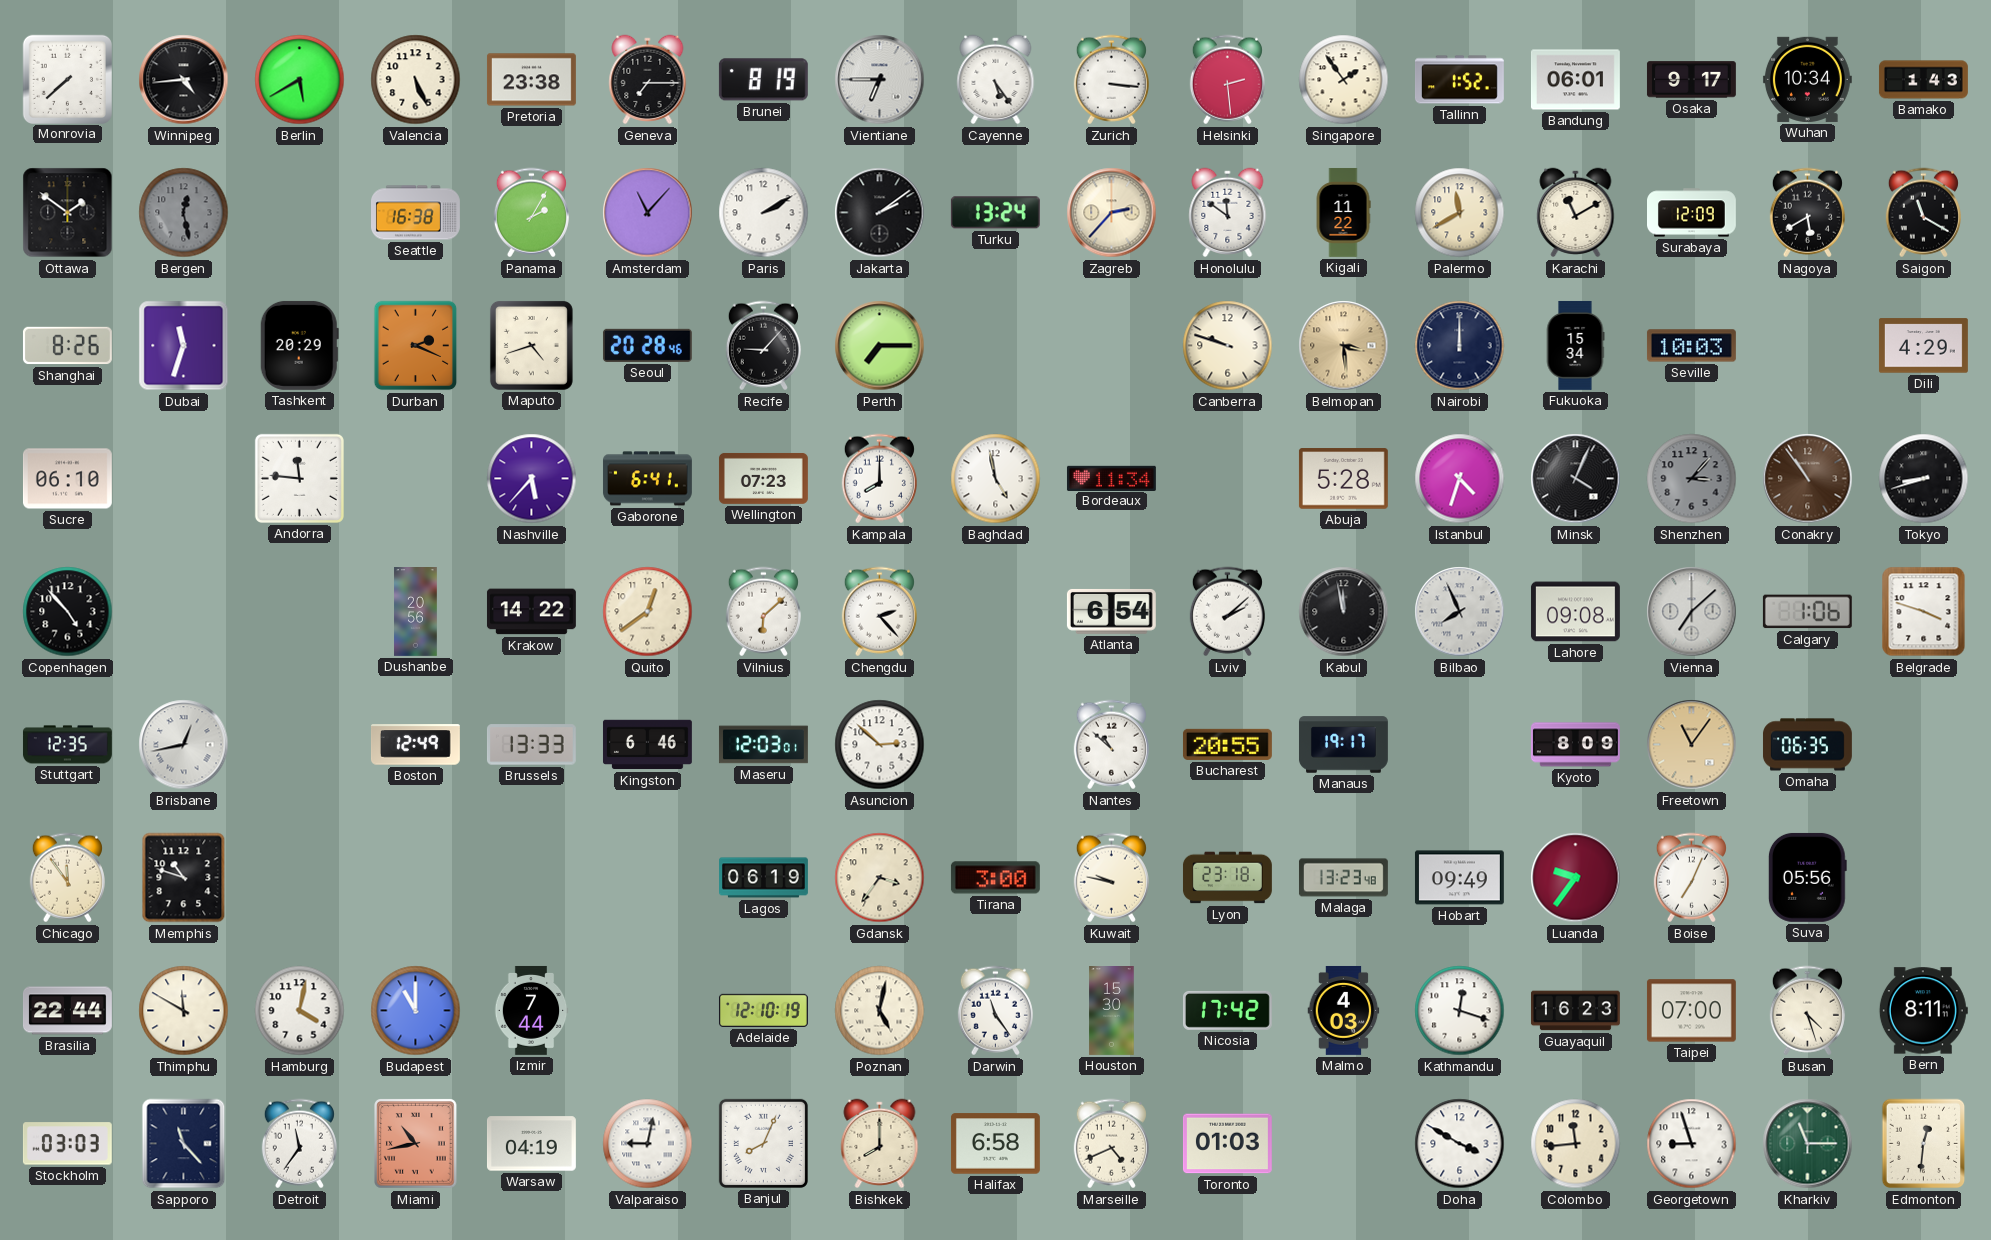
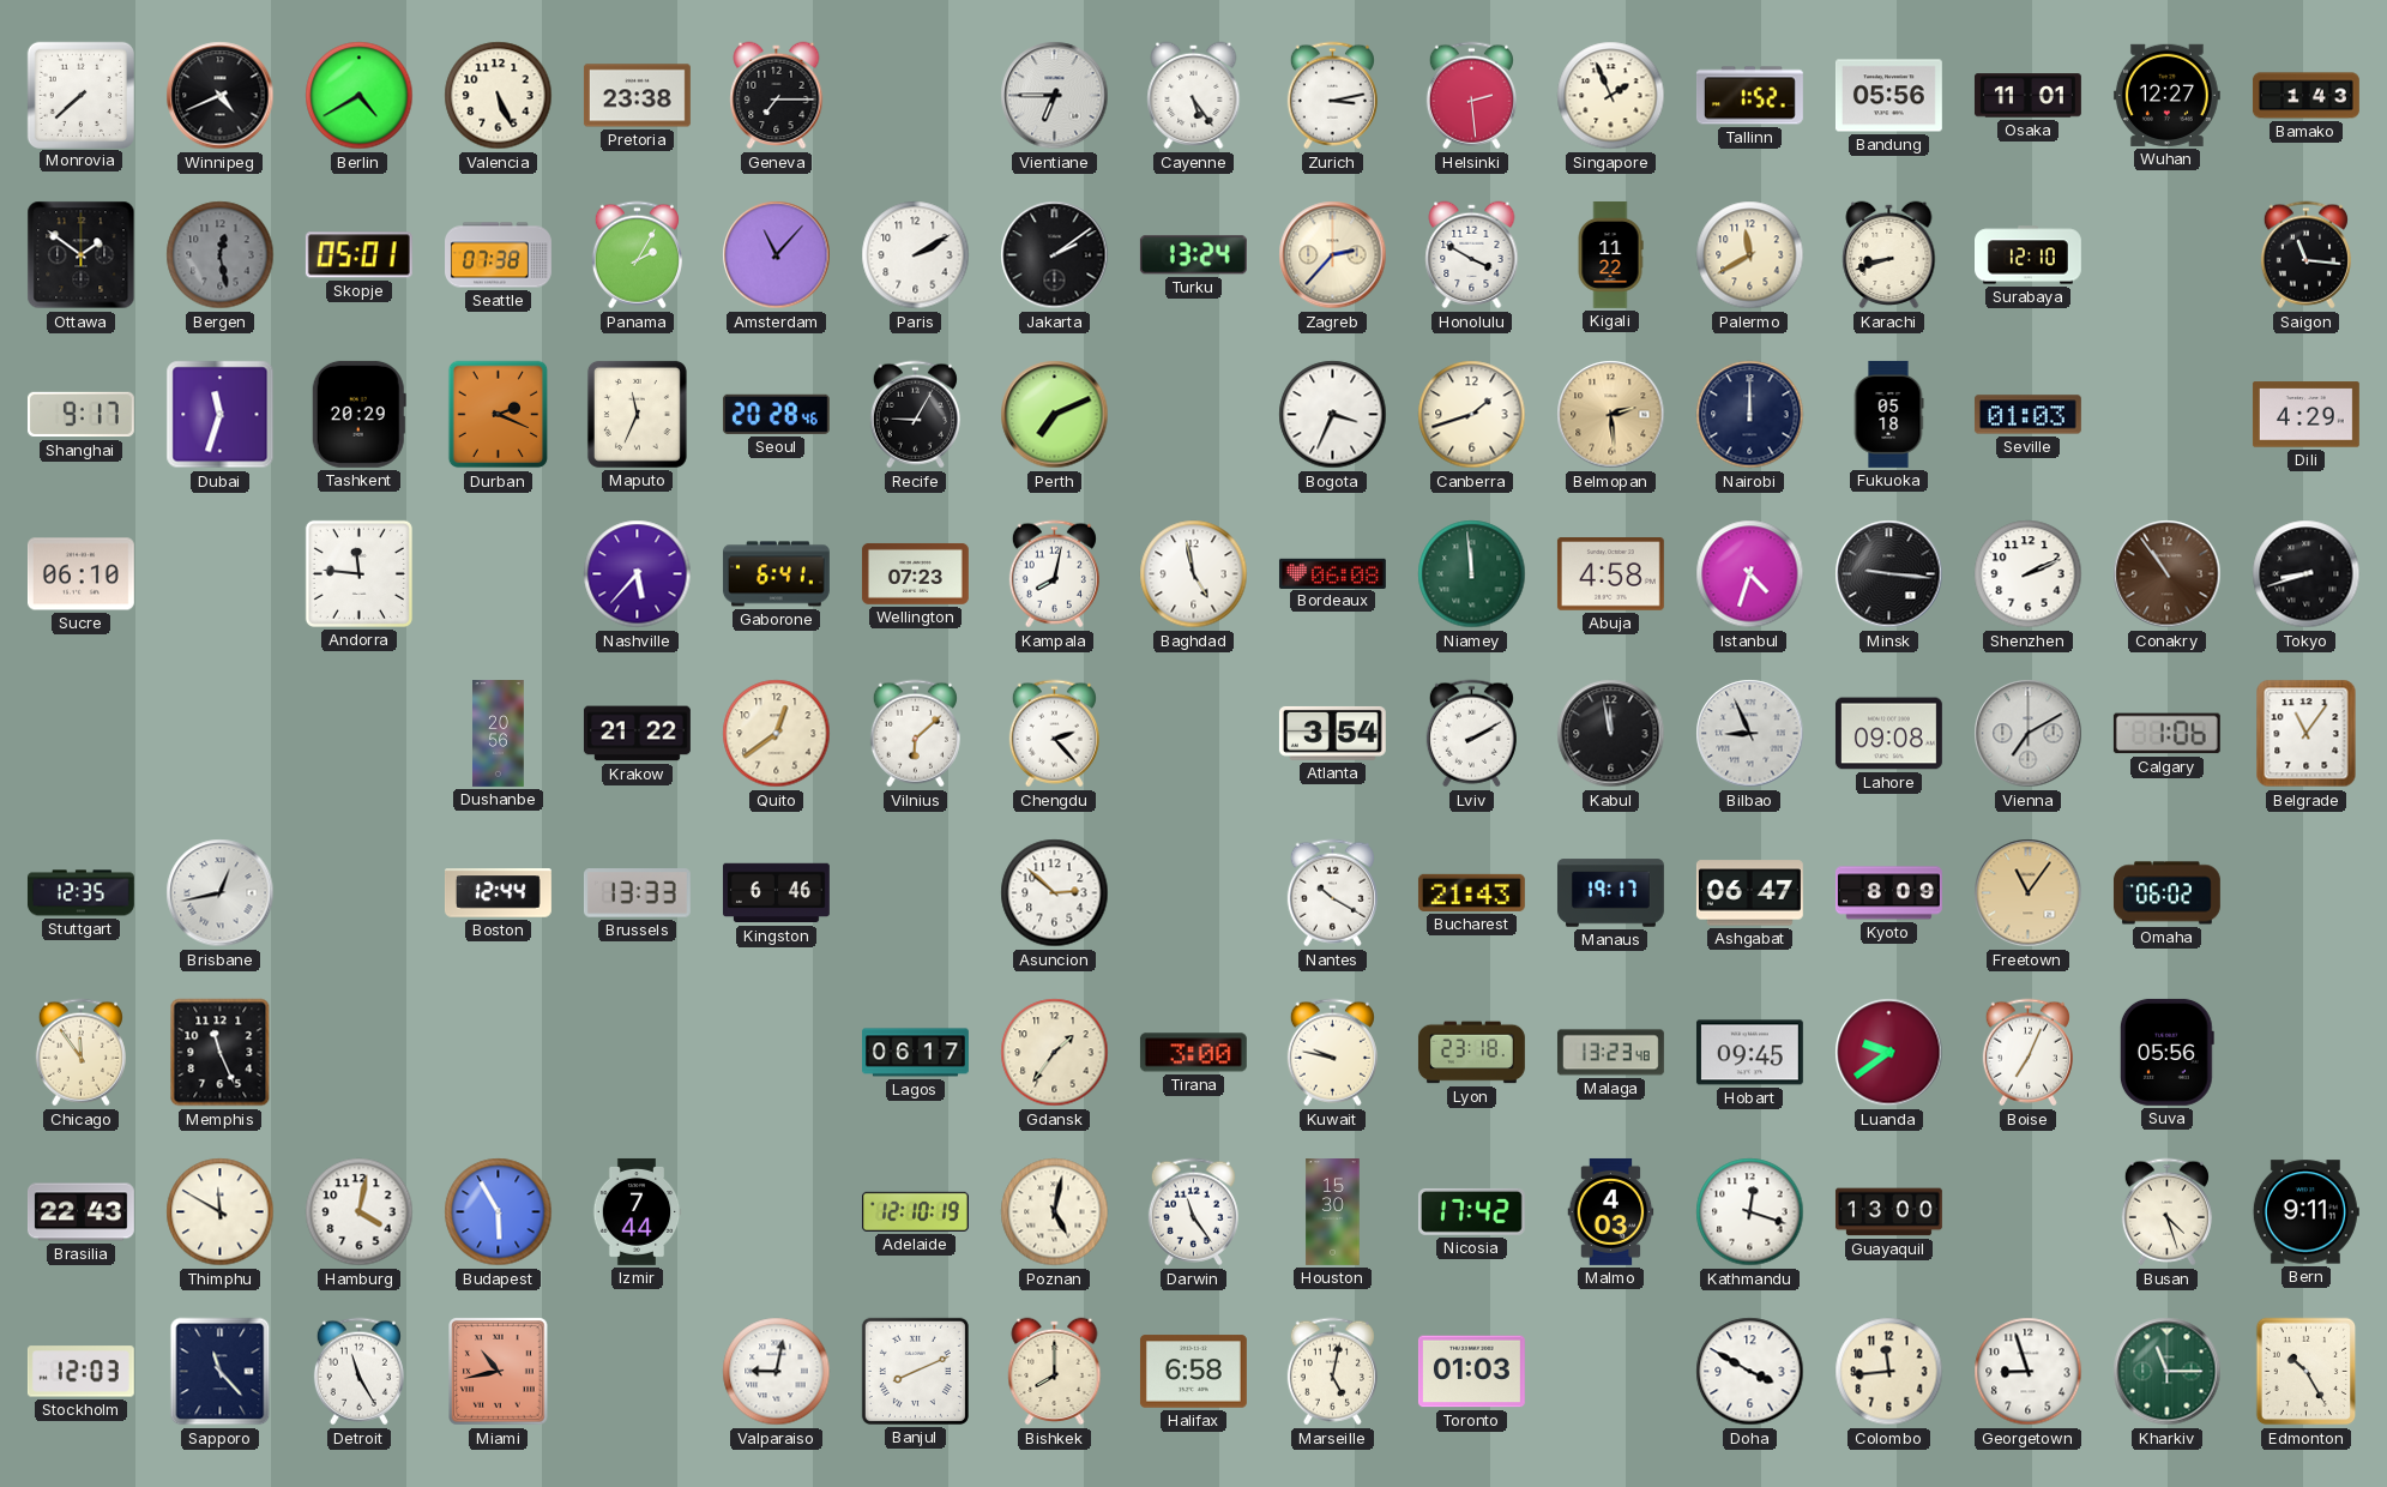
Winnipeg: 4:44 -> 4:41
Berlin: 5:40 -> 4:40
Brunei: 8:19 -> none
Zurich: 3:16 -> 3:13
Singapore: 1:54 -> 1:56
Bandung: 06:01 -> 05:56
Osaka: 9:17 -> 11:01
Wuhan: 10:34 -> 12:27
Skopje: none -> 05:01
Seattle: 16:38 -> 07:38
Honolulu: 11:51 -> 3:50
Karachi: 11:10 -> 8:42
Surabaya: 12:09 -> 12:10
Nagoya: 5:40 -> none
Saigon: 11:20 -> 11:16
Shanghai: 8:26 -> 9:17
Maputo: 4:42 -> 11:34
Recife: 9:07 -> 9:05
Perth: 7:15 -> 7:11
Bogota: none -> 3:34
Canberra: 9:48 -> 1:42
Belmopan: 3:29 -> 2:29
Fukuoka: 15:34 -> 05:18
Seville: 10:03 -> 01:03
Kampala: 8:00 -> 8:02
Bordeaux: 11:34 -> 06:08
Niamey: none -> 11:59
Abuja: 5:28 -> 4:58
Minsk: 4:04 -> 9:16
Shenzhen: 3:07 -> 2:11
Shenzhen dial: grey -> white
Copenhagen: 4:53 -> none
Krakow: 14:22 -> 21:22
Atlanta: 6:54 -> 3:54
Lviv: 2:08 -> 2:10
Bilbao: 7:56 -> 8:56
Vienna: 7:08 -> 7:10
Belgrade: 3:48 -> 11:06
Boston: 12:49 -> 12:44
Maseru: 12:03 -> none
Nantes: 10:52 -> 10:20
Bucharest: 20:55 -> 21:43
Ashgabat: none -> 06:47
Omaha: 06:35 -> 06:02
Memphis: 10:48 -> 11:26
Lagos: 06:19 -> 06:17
Gdansk: 3:36 -> 1:36
Hobart: 09:49 -> 09:45
Luanda: 9:36 -> 9:39
Brasilia: 22:44 -> 22:43
Budapest: 11:00 -> 5:55
Guayaquil: 16:23 -> 13:00
Taipei: 07:00 -> none
Bern: 8:11 -> 9:11
Stockholm: 03:03 -> 12:03
Detroit: 11:36 -> 11:25
Warsaw: 04:19 -> none
Banjul: 8:04 -> 8:11
Marseille: 4:41 -> 5:02
Edmonton: 12:31 -> 10:25
